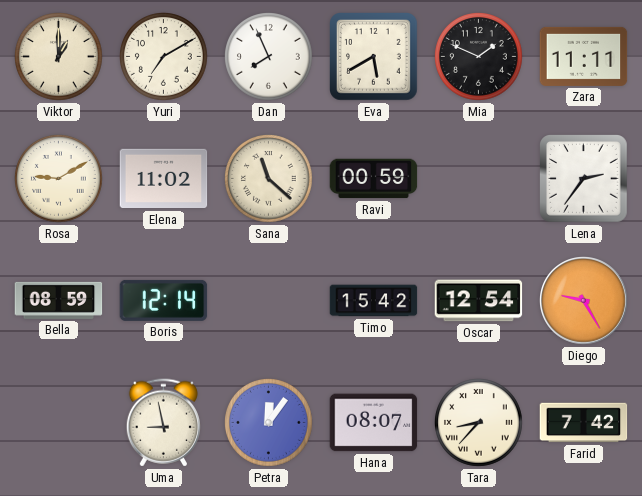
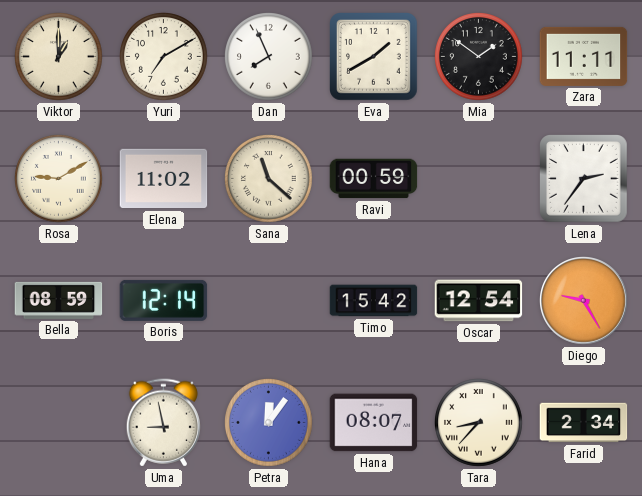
Eva: 5:40 -> 1:40
Mia: 1:49 -> 1:51
Farid: 7:42 -> 2:34
